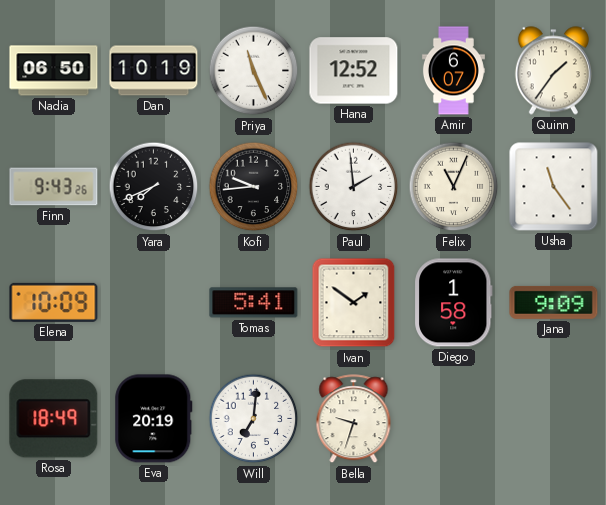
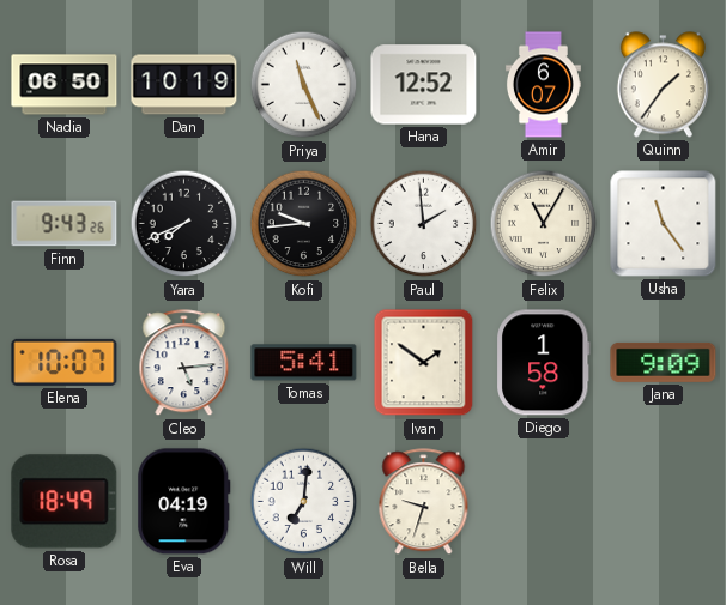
Felix: 11:04 -> 11:05
Elena: 10:09 -> 10:07
Cleo: none -> 5:14
Eva: 20:19 -> 04:19
